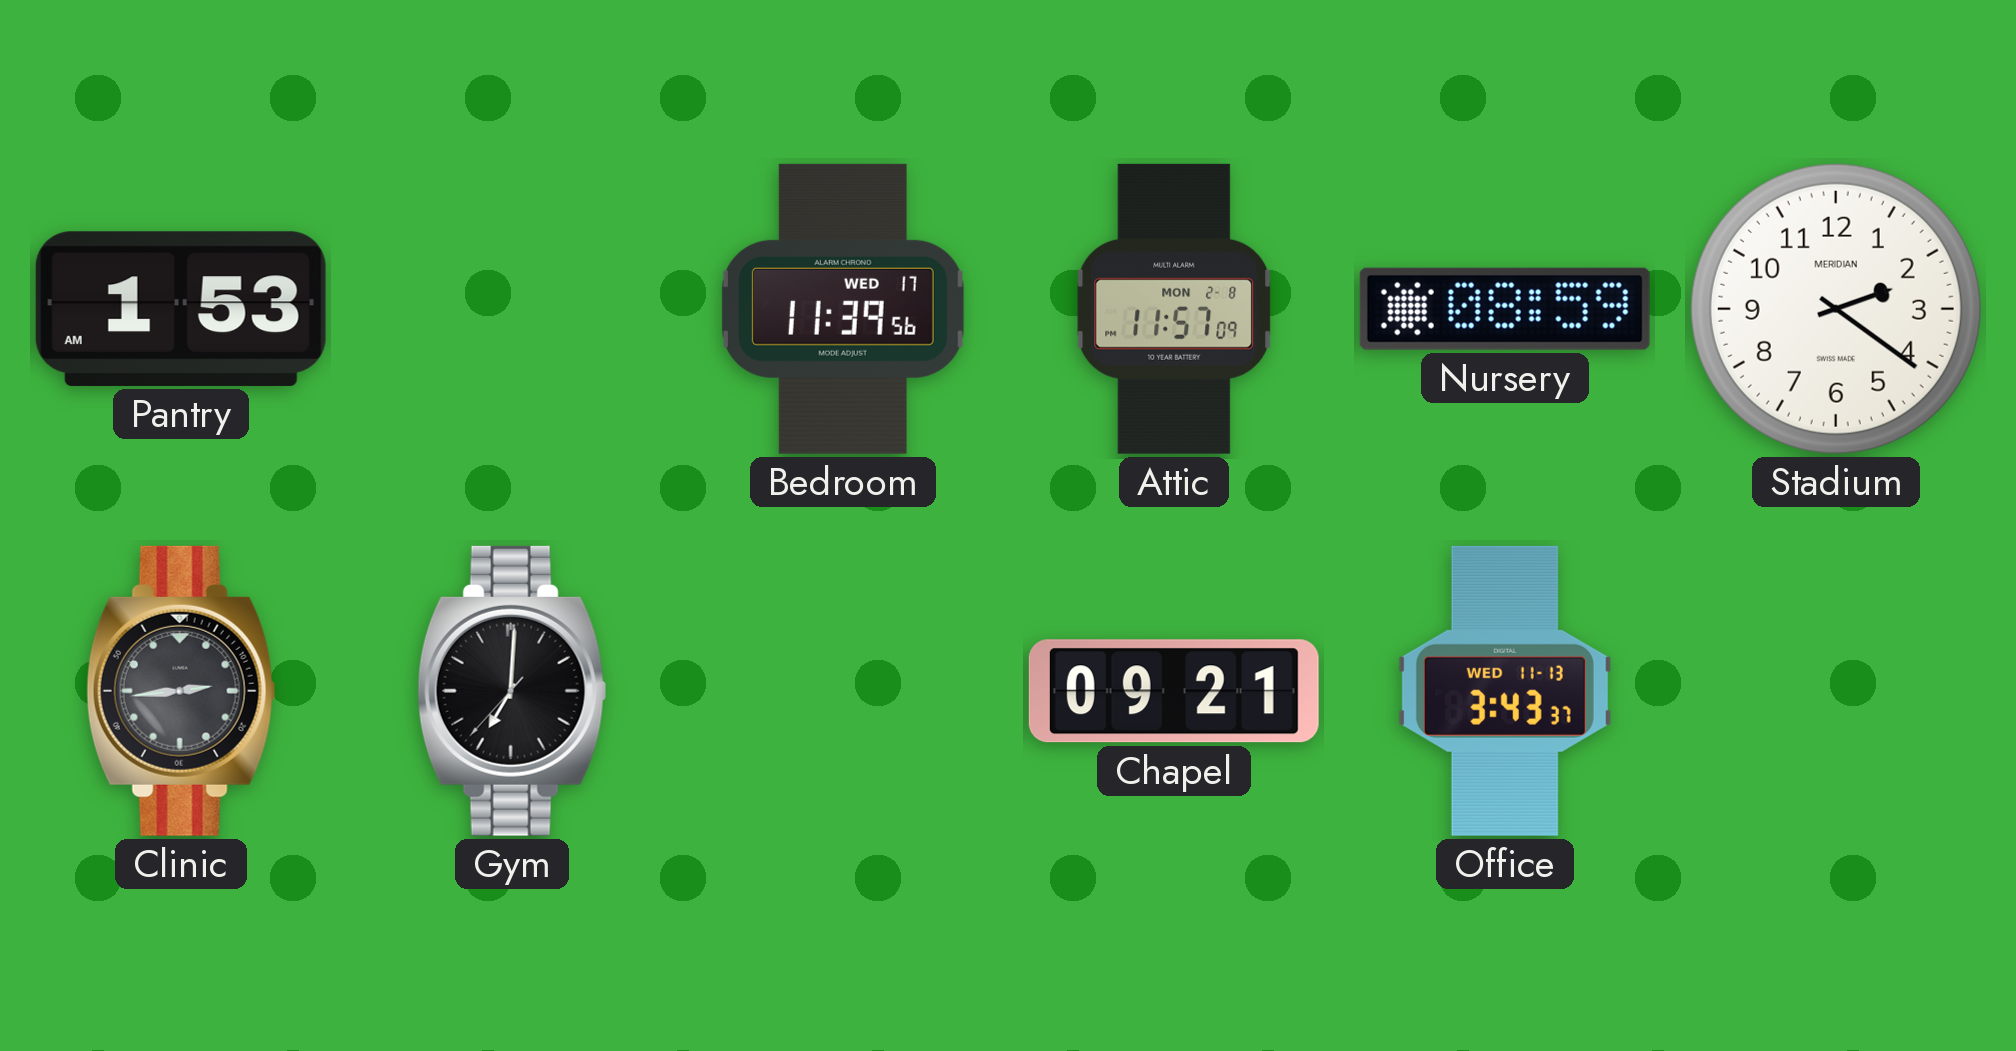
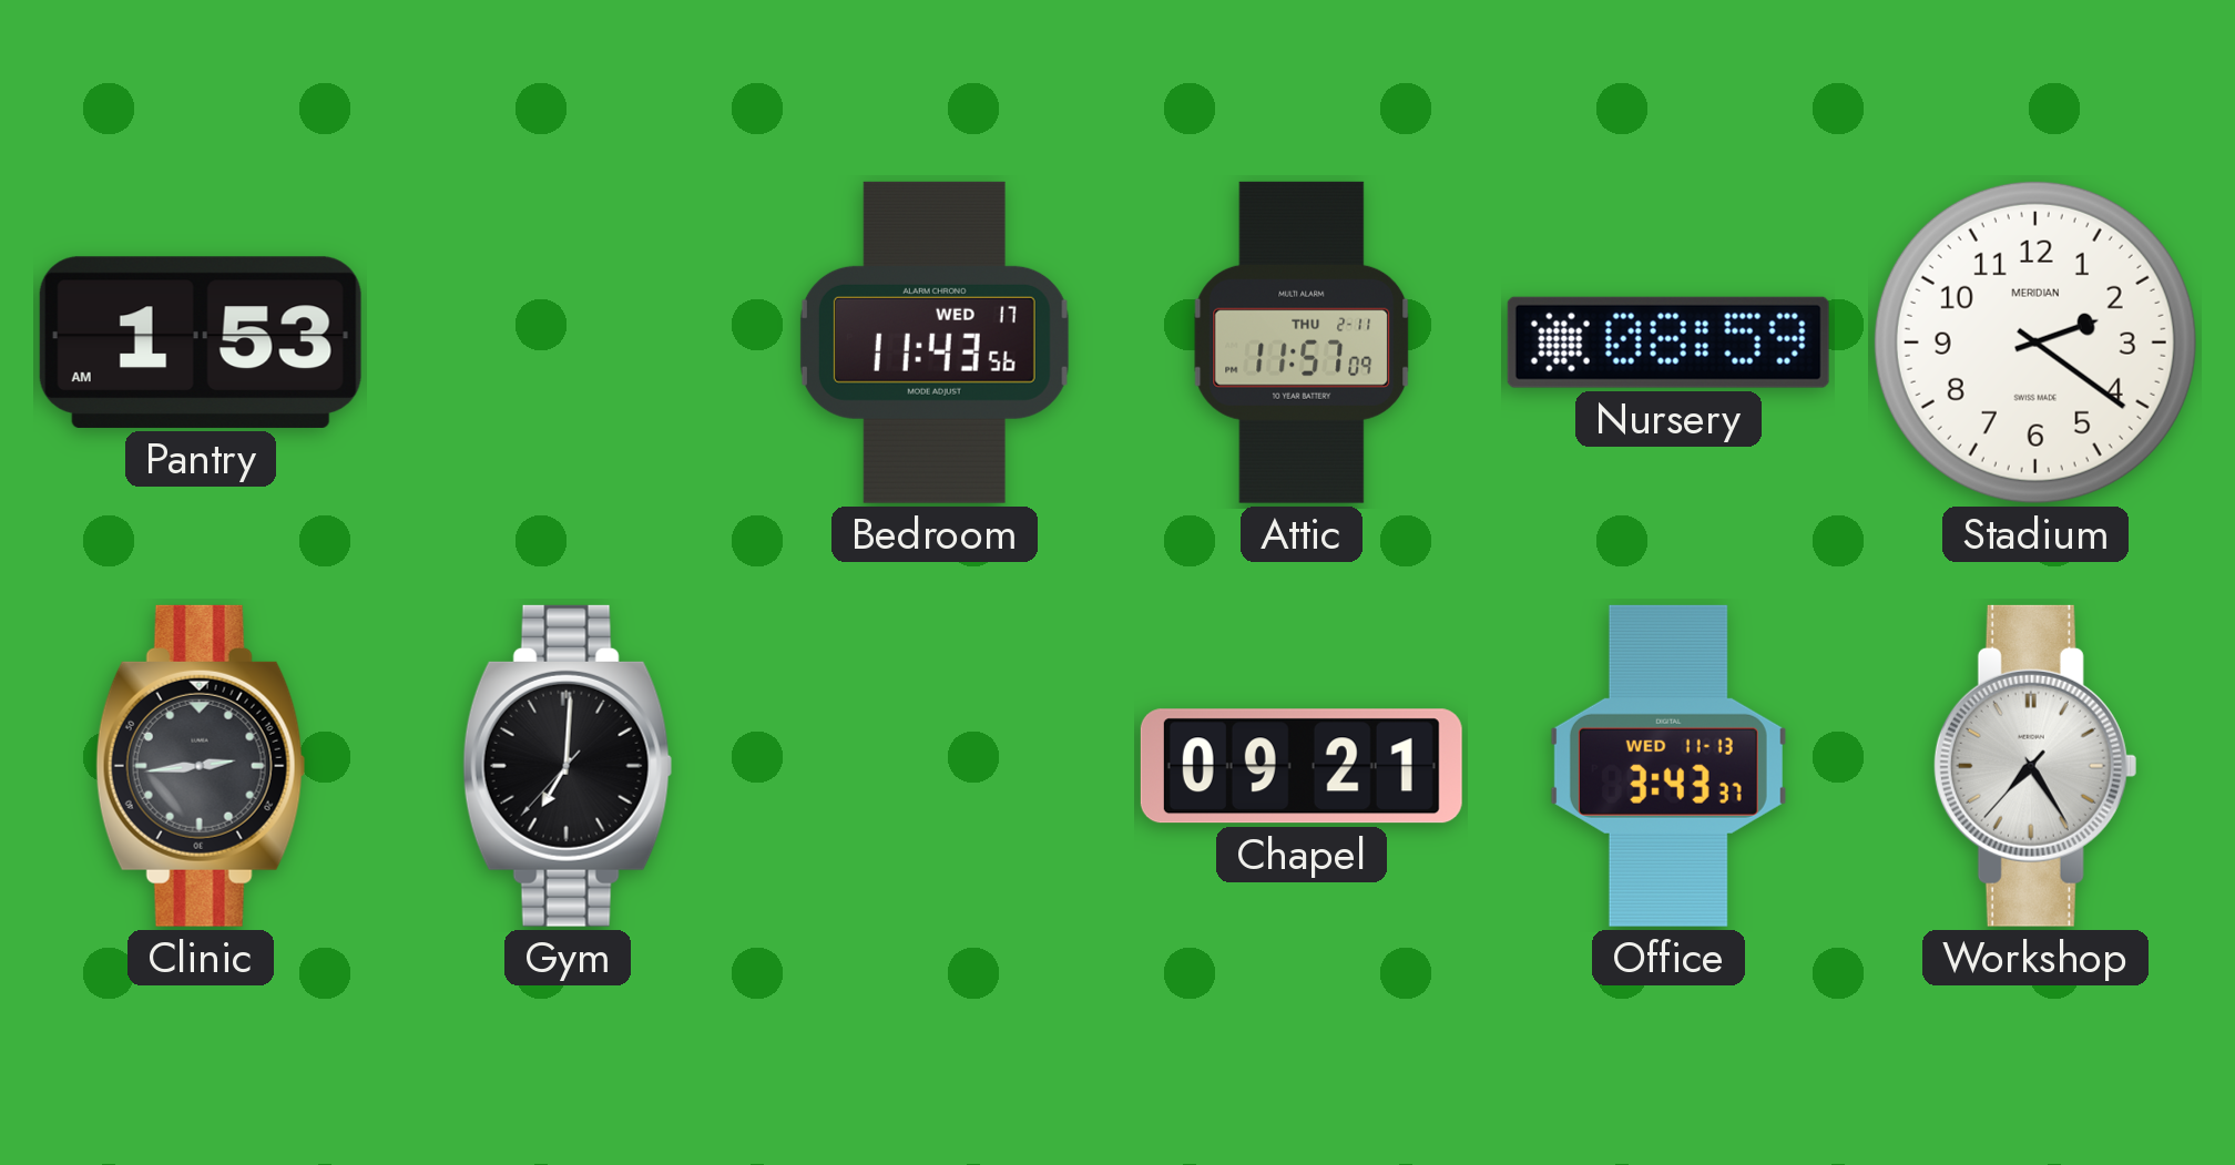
Bedroom: 11:39 -> 11:43
Attic date: MON 2-8 -> THU 2-11
Workshop: none -> 7:24
